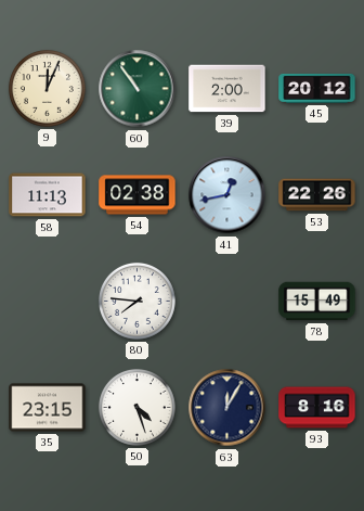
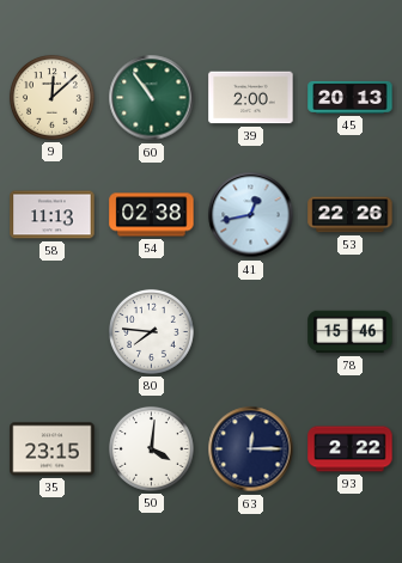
9: 12:04 -> 12:08
45: 20:12 -> 20:13
78: 15:49 -> 15:46
50: 4:27 -> 4:01
63: 12:05 -> 12:15
93: 8:16 -> 2:22
